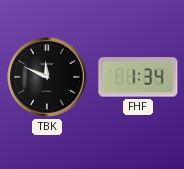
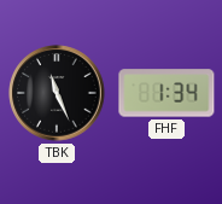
TBK: 11:49 -> 11:26
